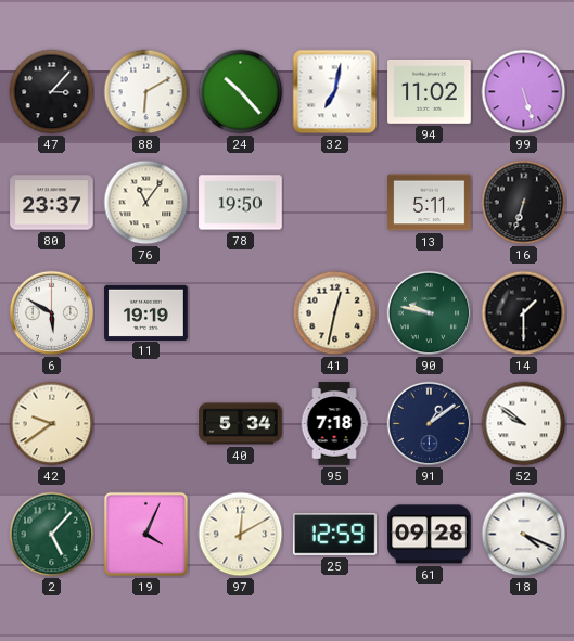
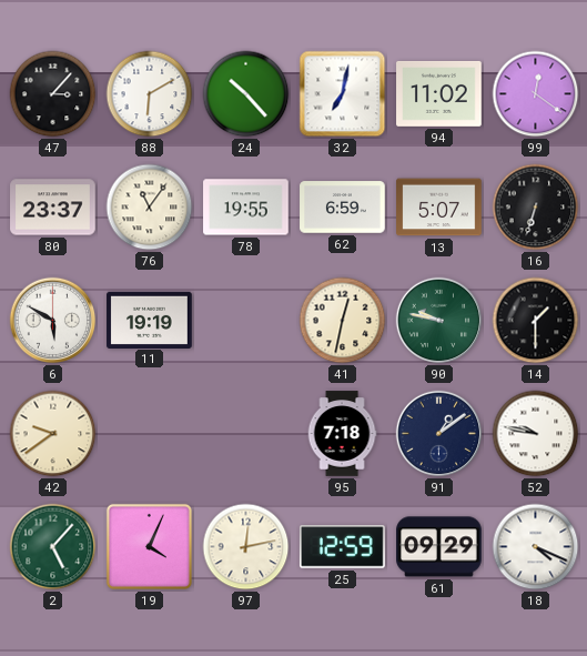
99: 5:27 -> 12:21
78: 19:50 -> 19:55
62: none -> 6:59
13: 5:11 -> 5:07
40: 5:34 -> none
52: 9:51 -> 9:47
97: 12:10 -> 12:13
61: 09:28 -> 09:29
